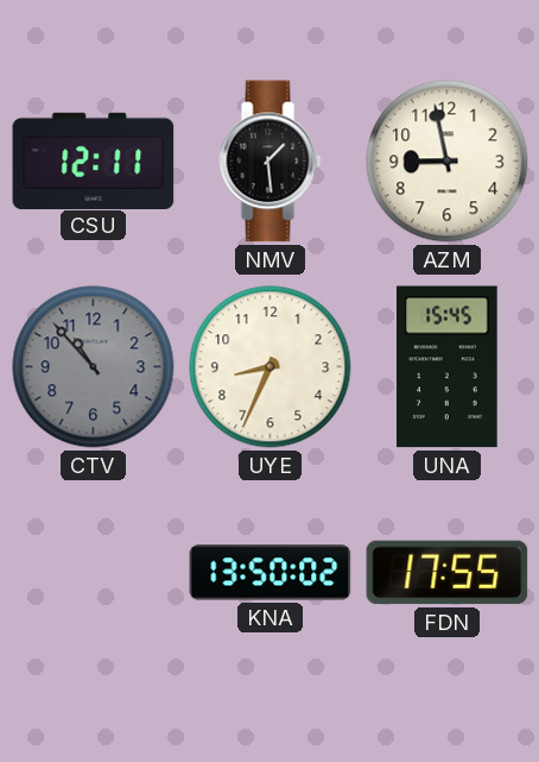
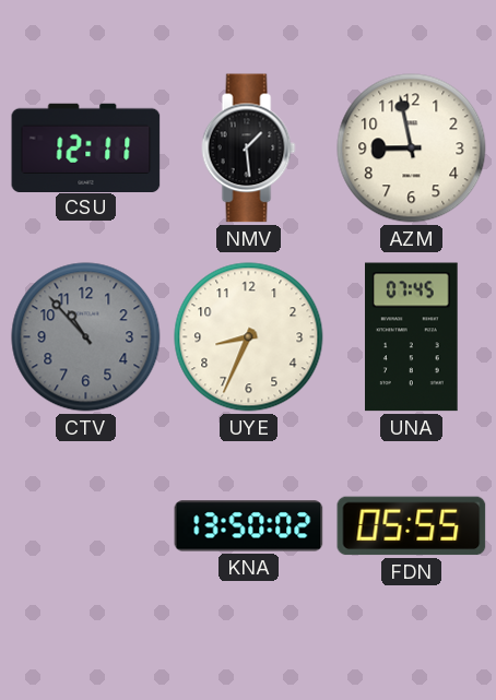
UNA: 15:45 -> 07:45
FDN: 17:55 -> 05:55
